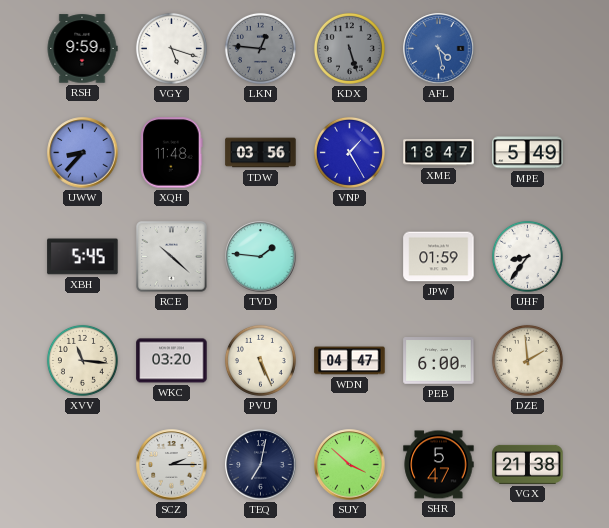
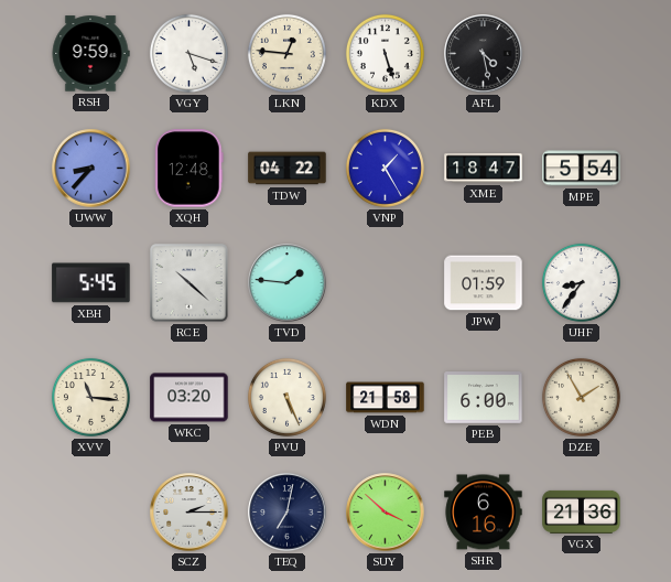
LKN dial: grey -> cream
KDX dial: grey -> white
AFL dial: blue -> black
XQH: 11:48 -> 12:48
TDW: 03:56 -> 04:22
MPE: 5:49 -> 5:54
WDN: 04:47 -> 21:58
DZE: 1:59 -> 1:55
SHR: 5:47 -> 6:16
VGX: 21:38 -> 21:36
